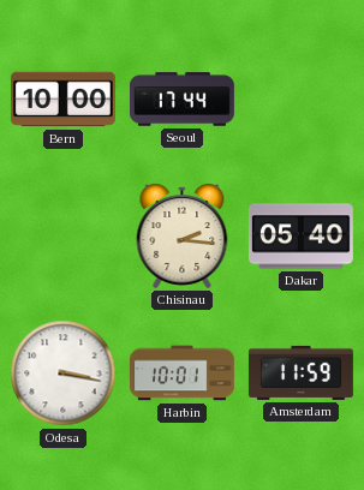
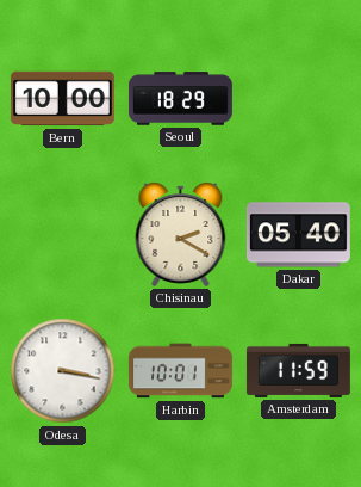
Seoul: 17:44 -> 18:29
Chisinau: 2:16 -> 2:20
